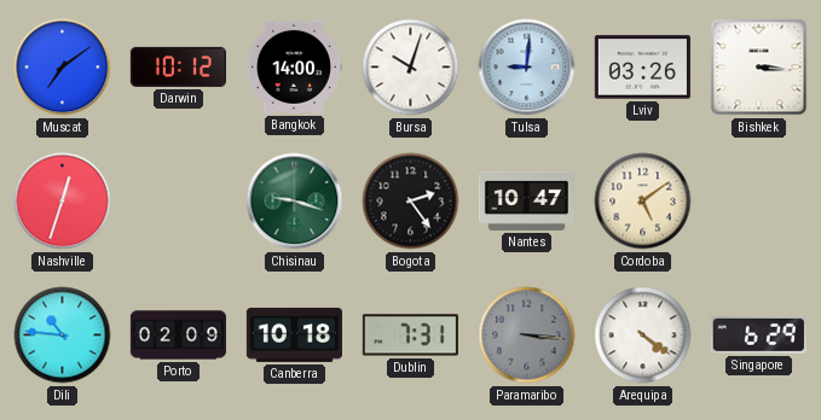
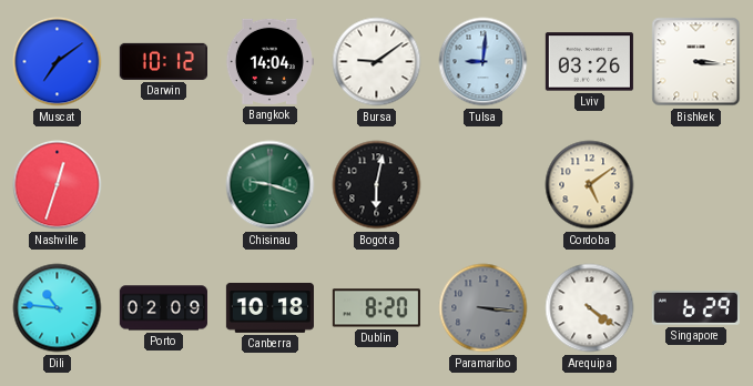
Bangkok: 14:00 -> 14:04
Bursa: 10:03 -> 9:09
Bogota: 2:24 -> 6:02
Nantes: 10:47 -> none
Dublin: 7:31 -> 8:20
